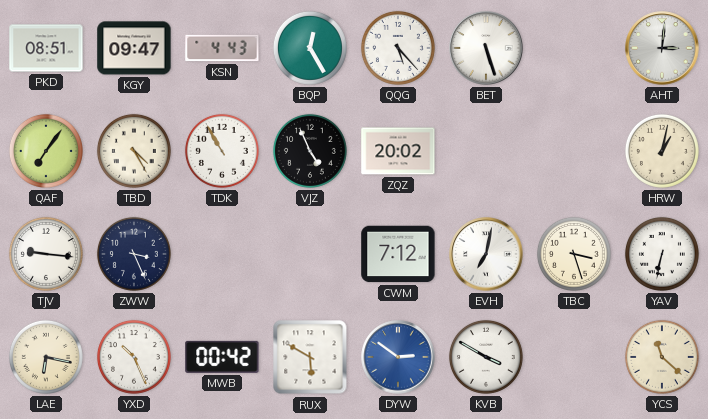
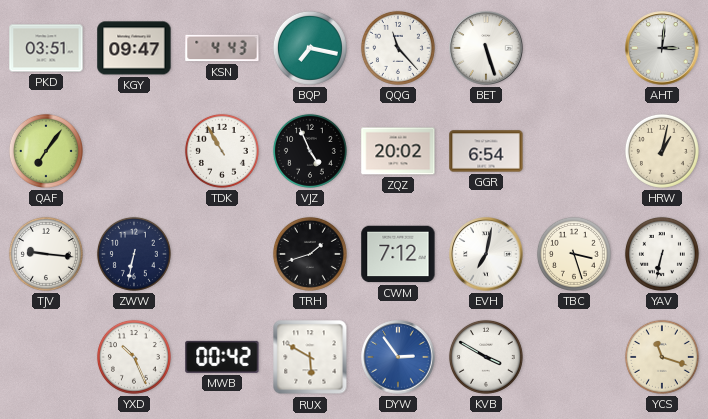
PKD: 08:51 -> 03:51
BQP: 12:25 -> 7:17
QQG: 5:23 -> 11:23
TBD: 4:25 -> none
GGR: none -> 6:54
ZWW: 3:26 -> 6:32
TRH: none -> 1:42
LAE: 6:17 -> none
DYW: 2:51 -> 2:54
YCS: 11:22 -> 11:18
